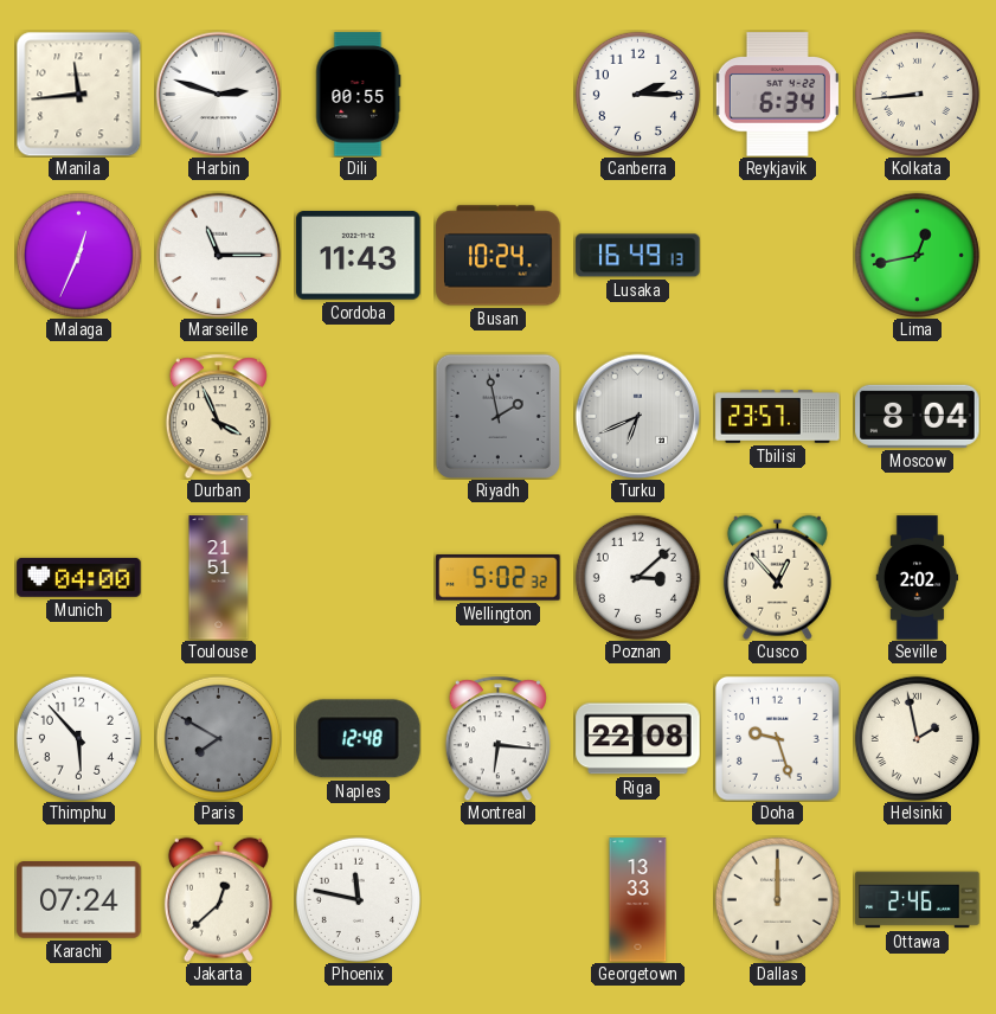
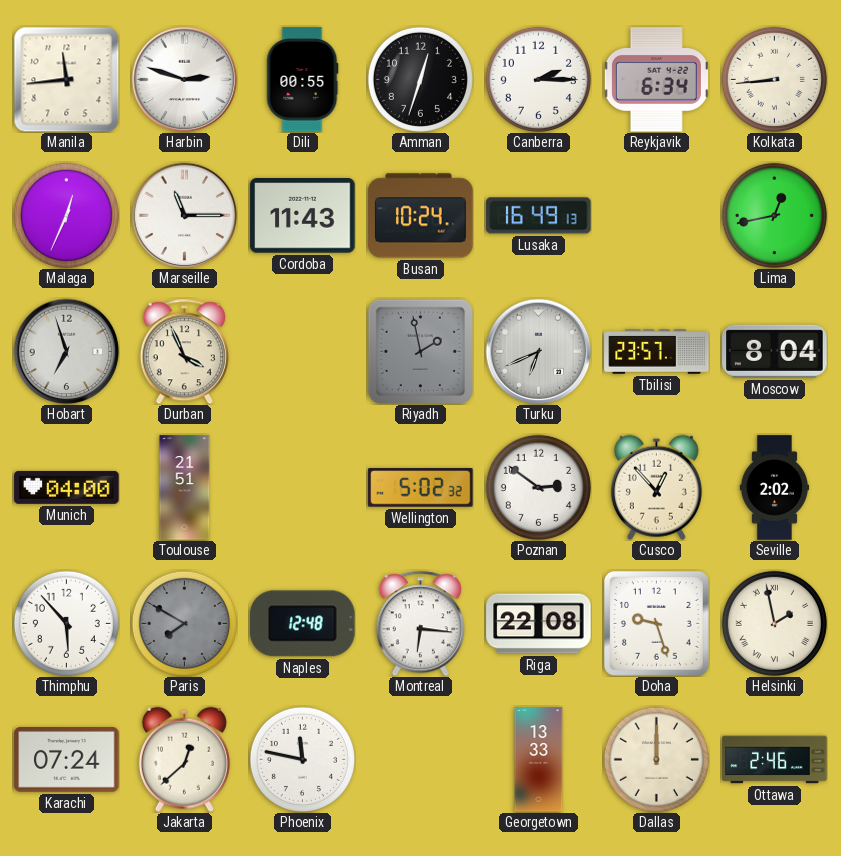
Amman: none -> 12:33
Hobart: none -> 6:57
Poznan: 3:08 -> 2:51
